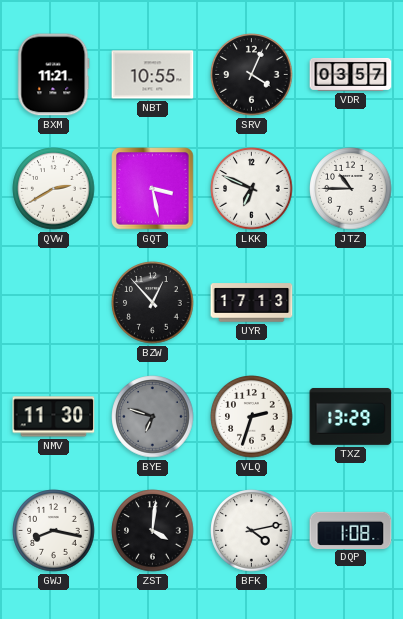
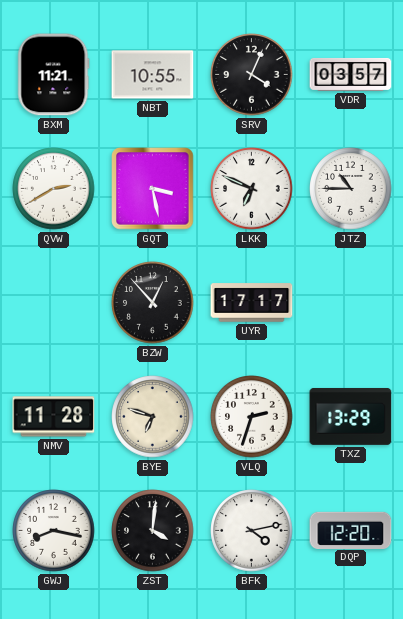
UYR: 17:13 -> 17:17
NMV: 11:30 -> 11:28
BYE dial: grey -> cream
DQP: 1:08 -> 12:20
